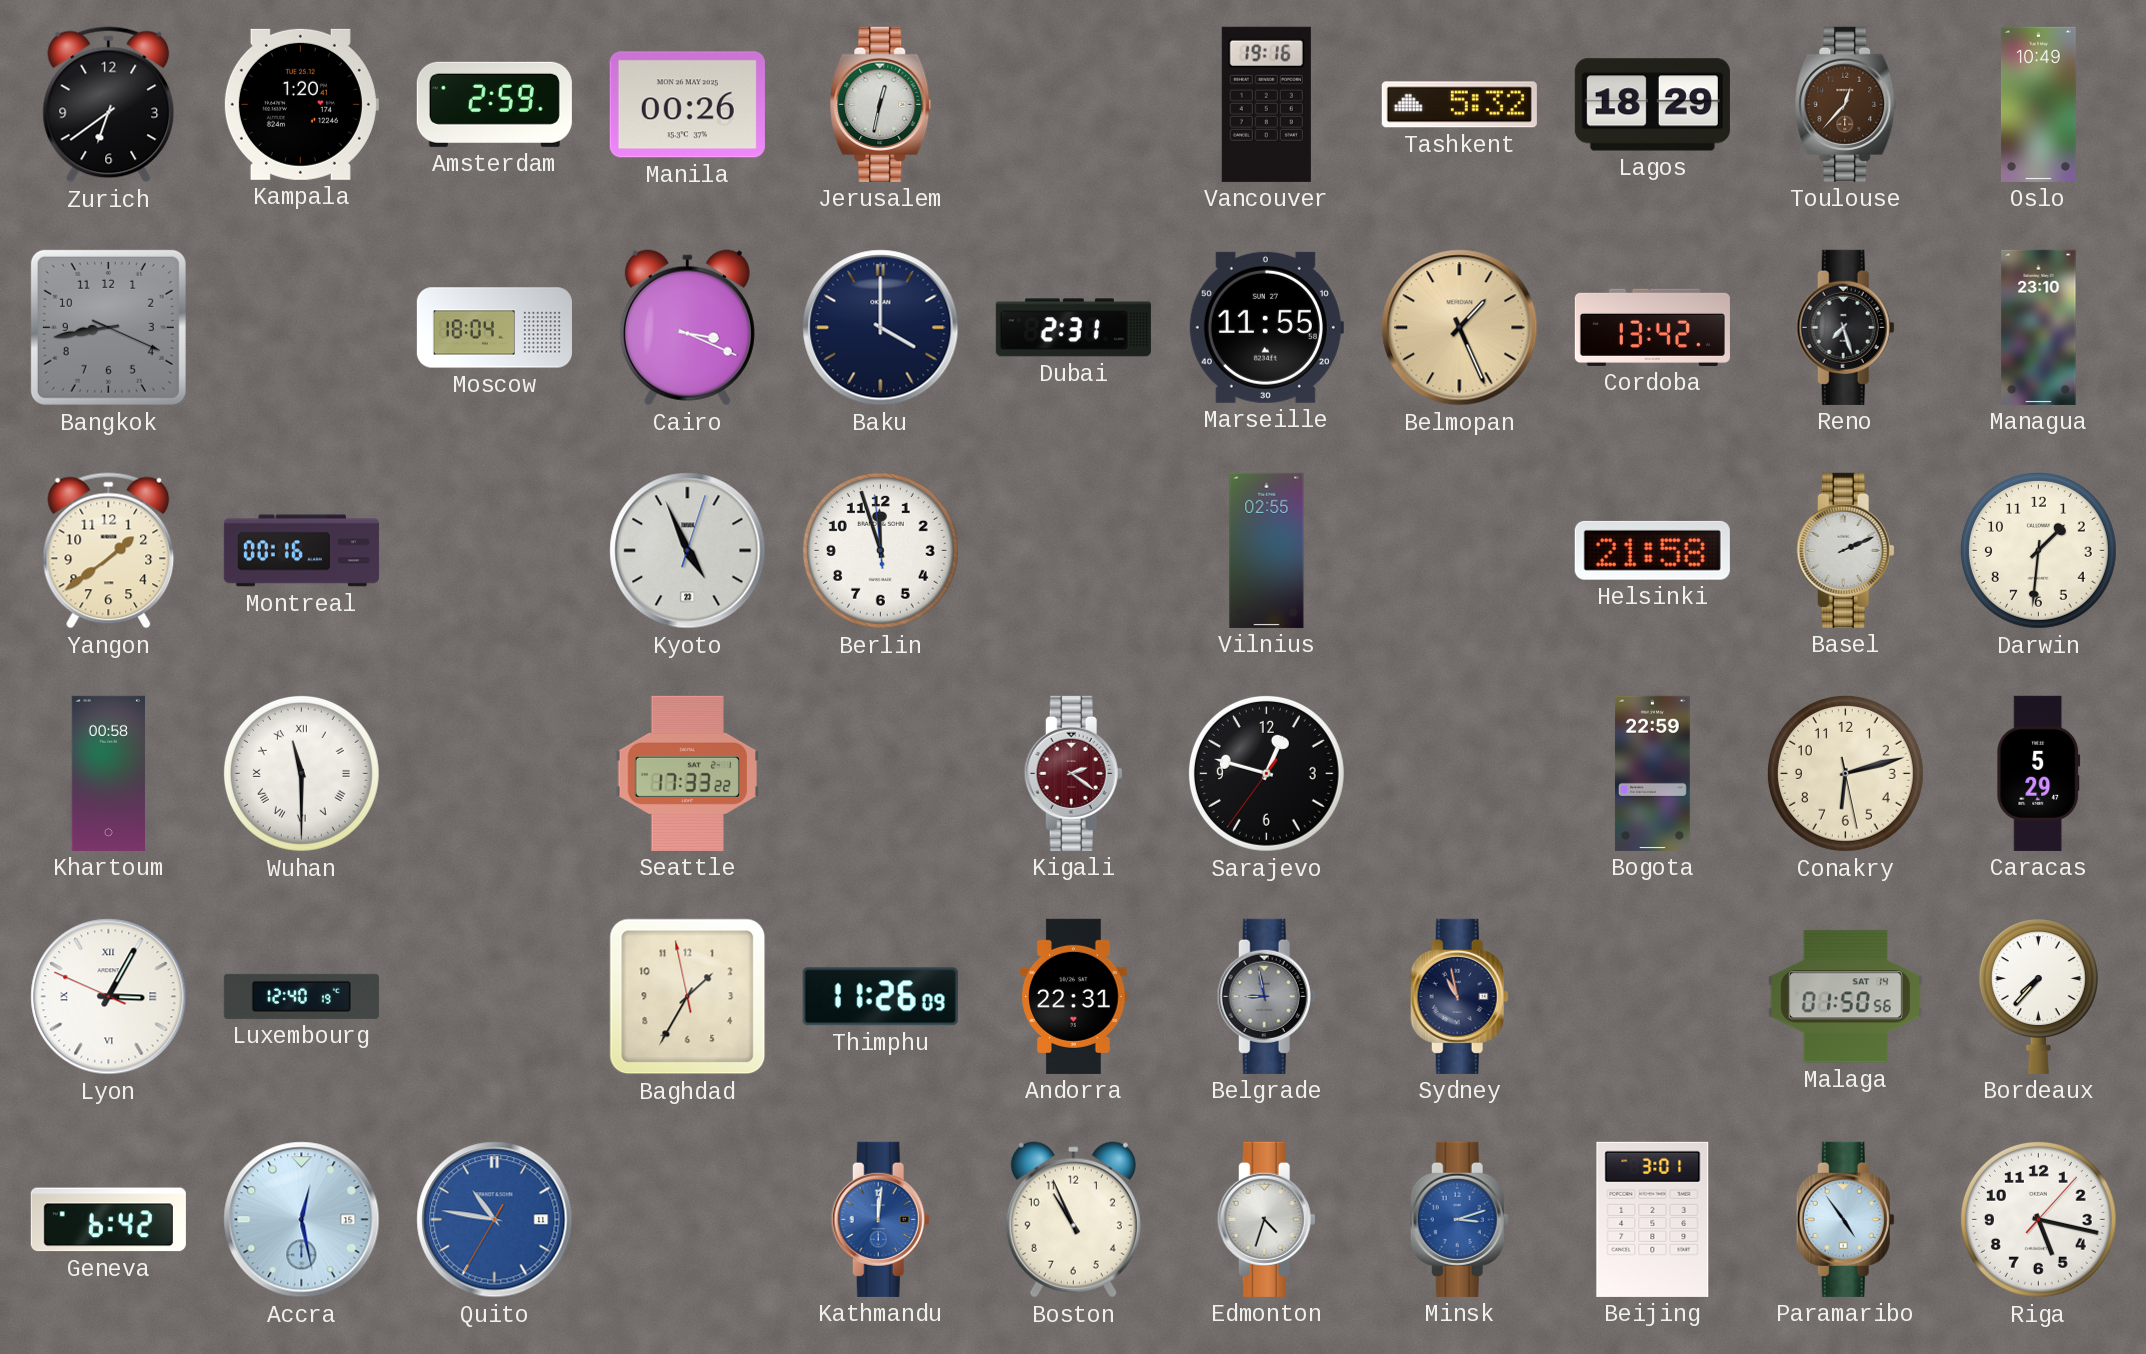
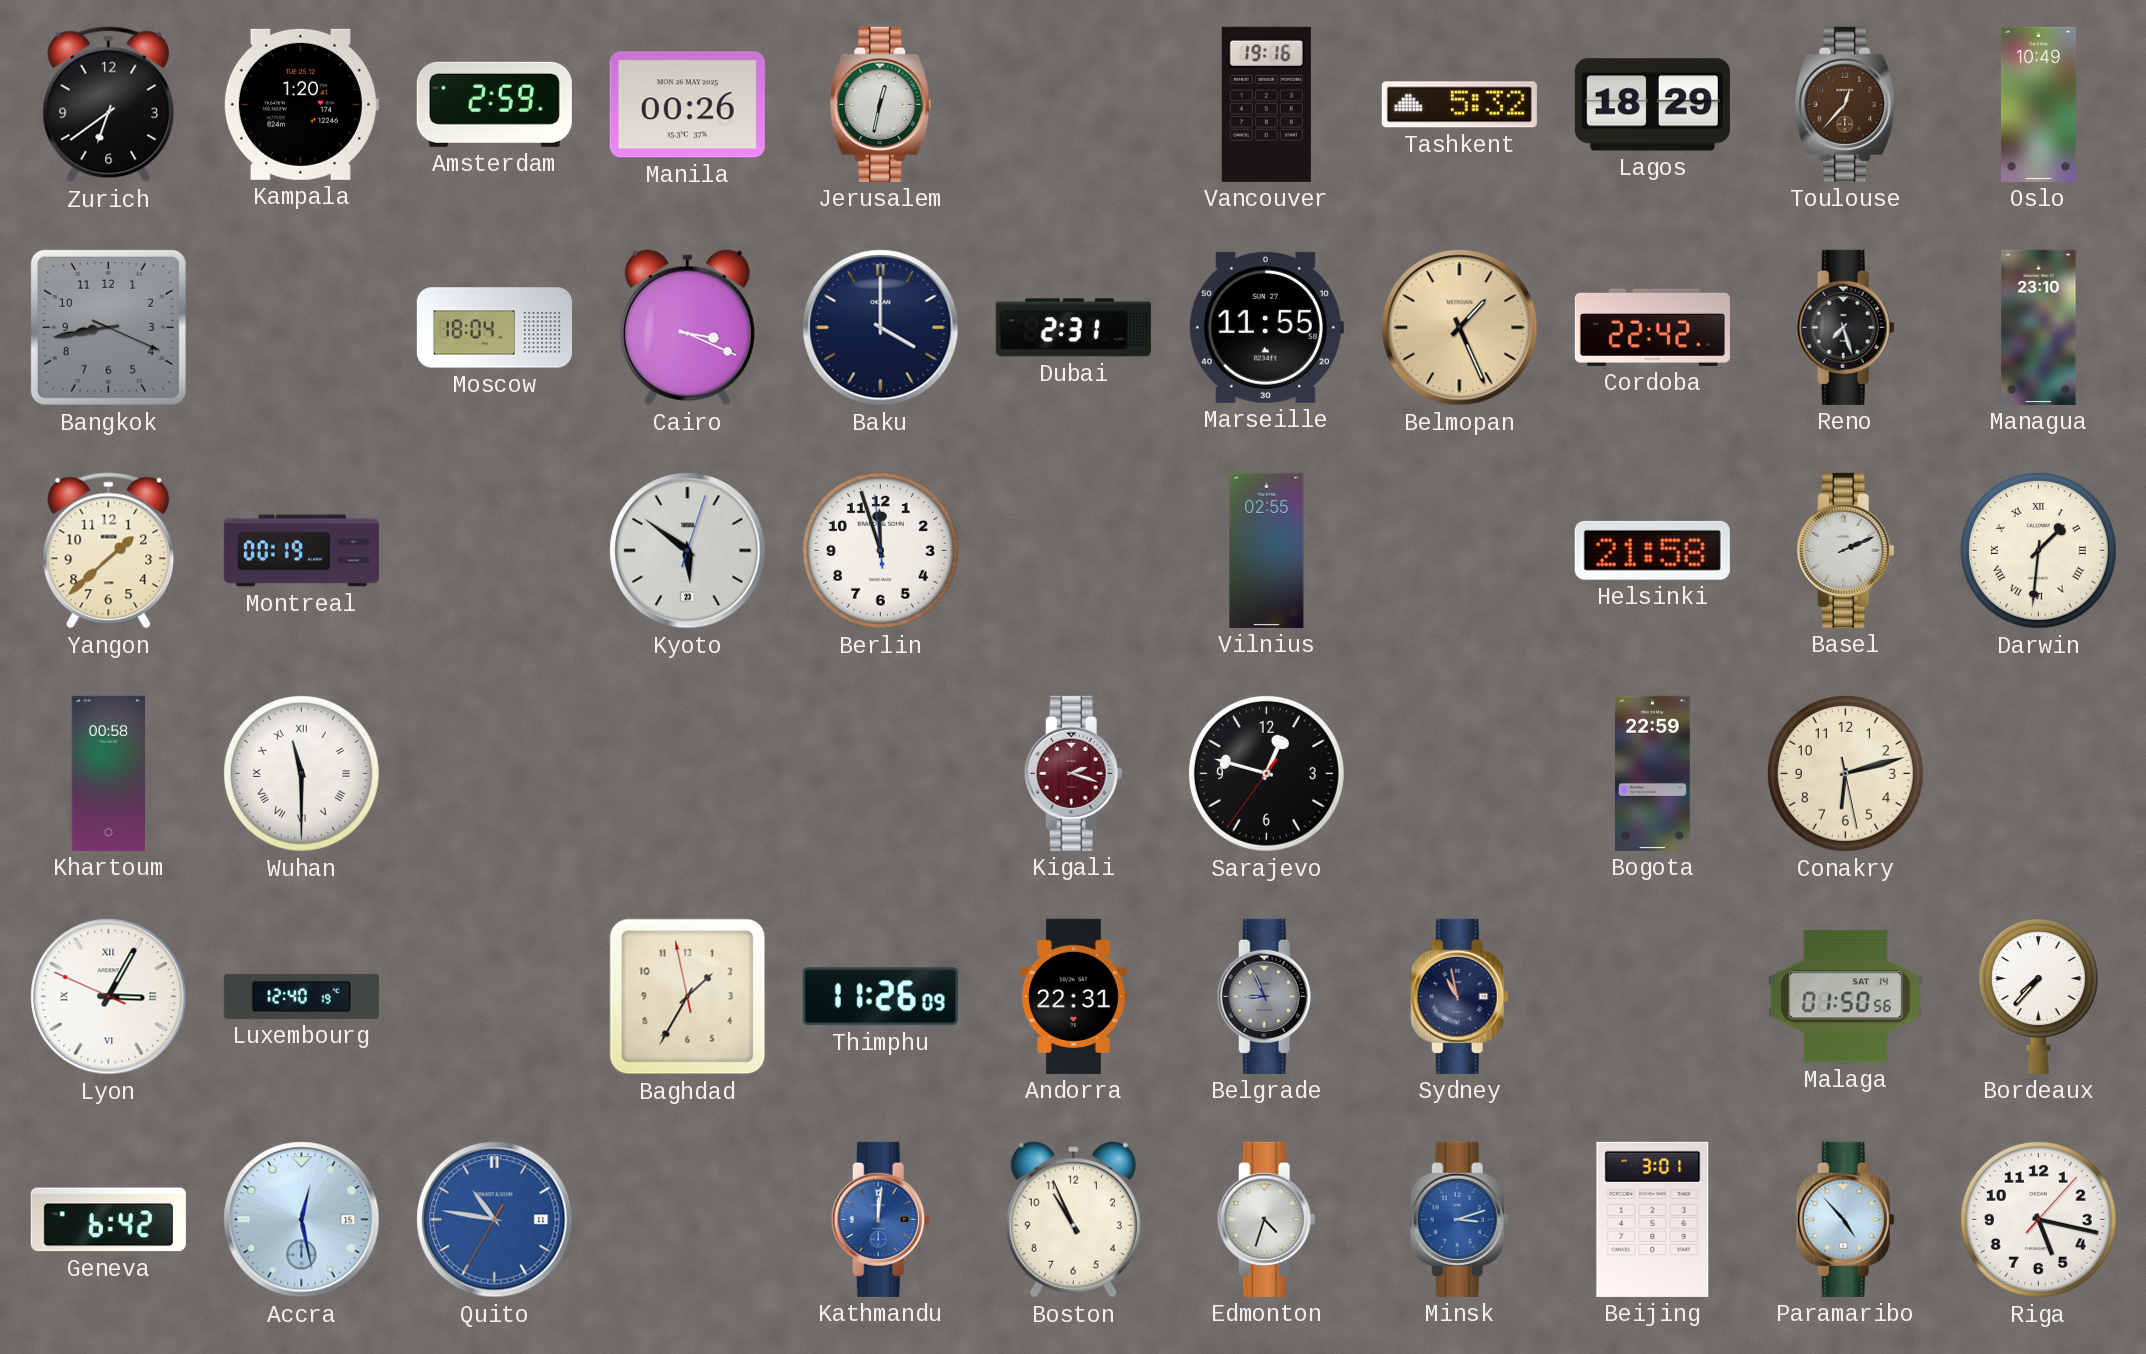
Cordoba: 13:42 -> 22:42
Yangon: 1:39 -> 1:38
Montreal: 00:16 -> 00:19
Kyoto: 4:56 -> 5:51
Darwin numerals: Arabic -> Roman
Seattle: 17:33 -> none
Kigali: 2:21 -> 2:18
Caracas: 5:29 -> none
Belgrade: 8:58 -> 8:56
Paramaribo: 4:54 -> 4:53
